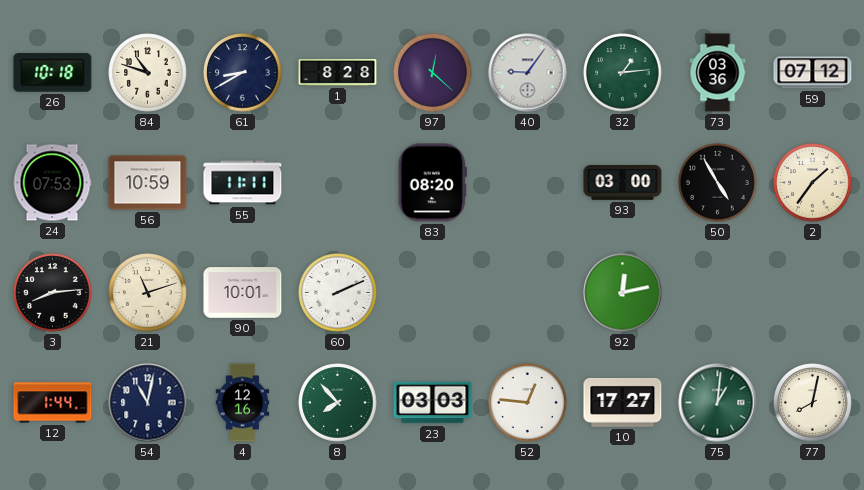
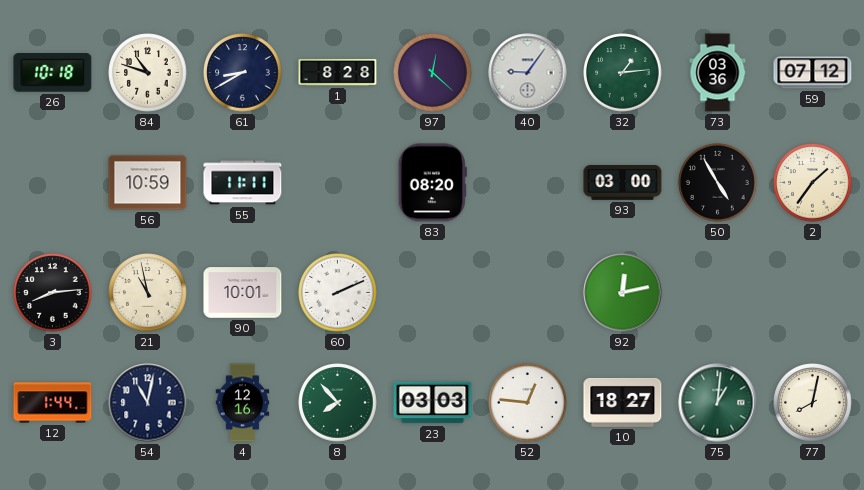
24: 07:53 -> none
21: 11:12 -> 10:58
10: 17:27 -> 18:27
